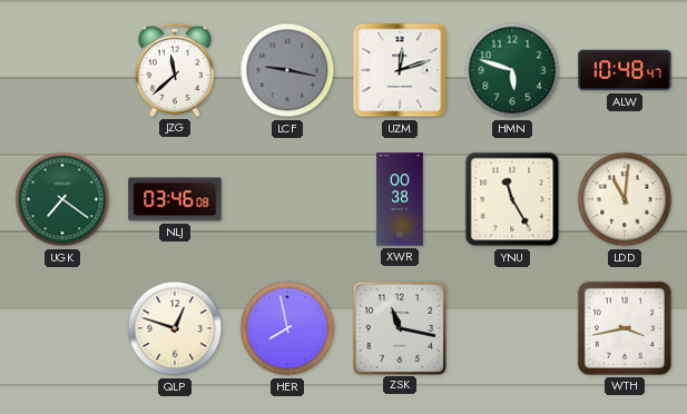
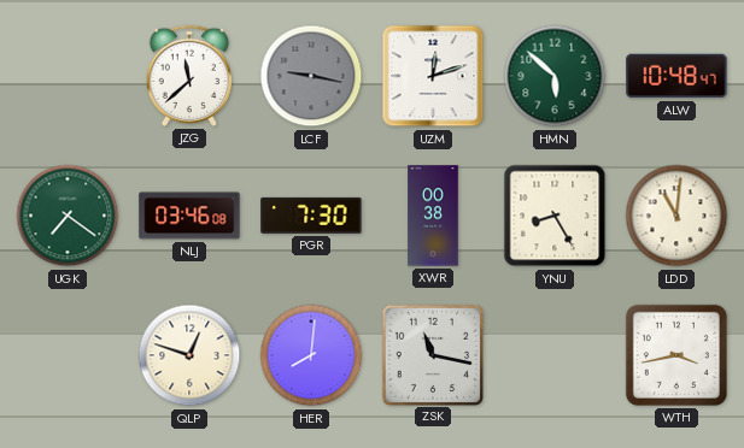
HMN: 5:48 -> 5:52
PGR: none -> 7:30
YNU: 11:25 -> 8:25
HER: 7:58 -> 8:01
